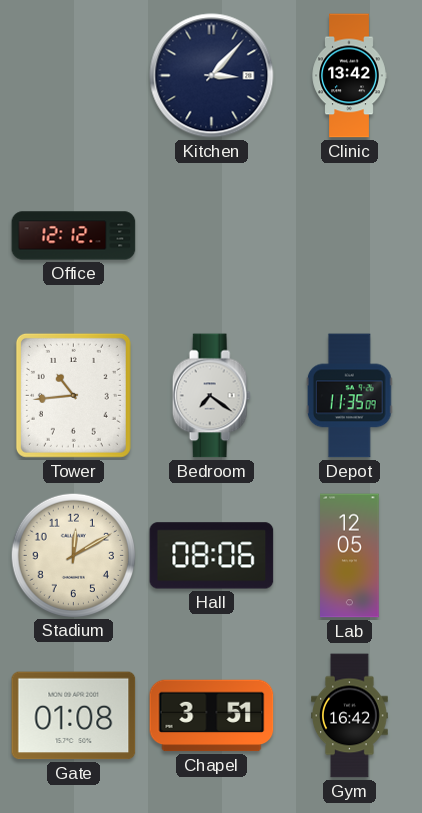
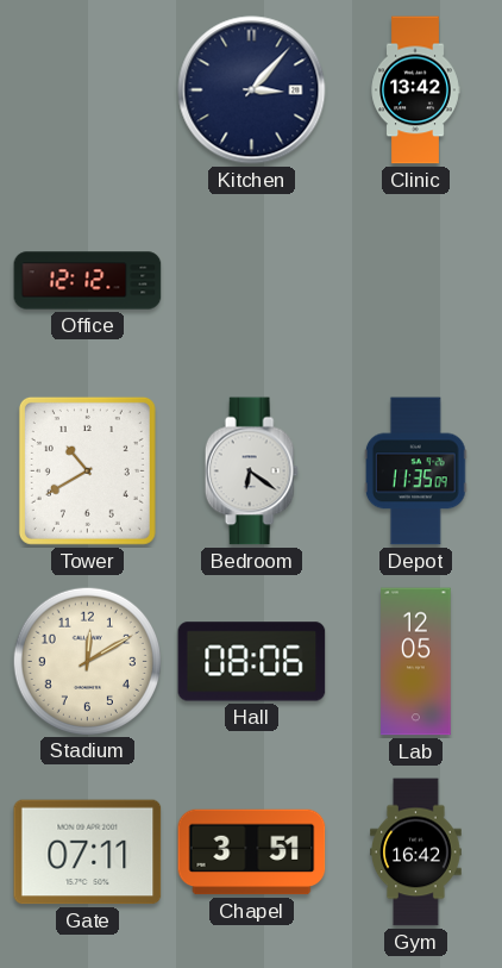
Tower: 10:44 -> 10:40
Bedroom: 7:21 -> 6:21
Gate: 01:08 -> 07:11
